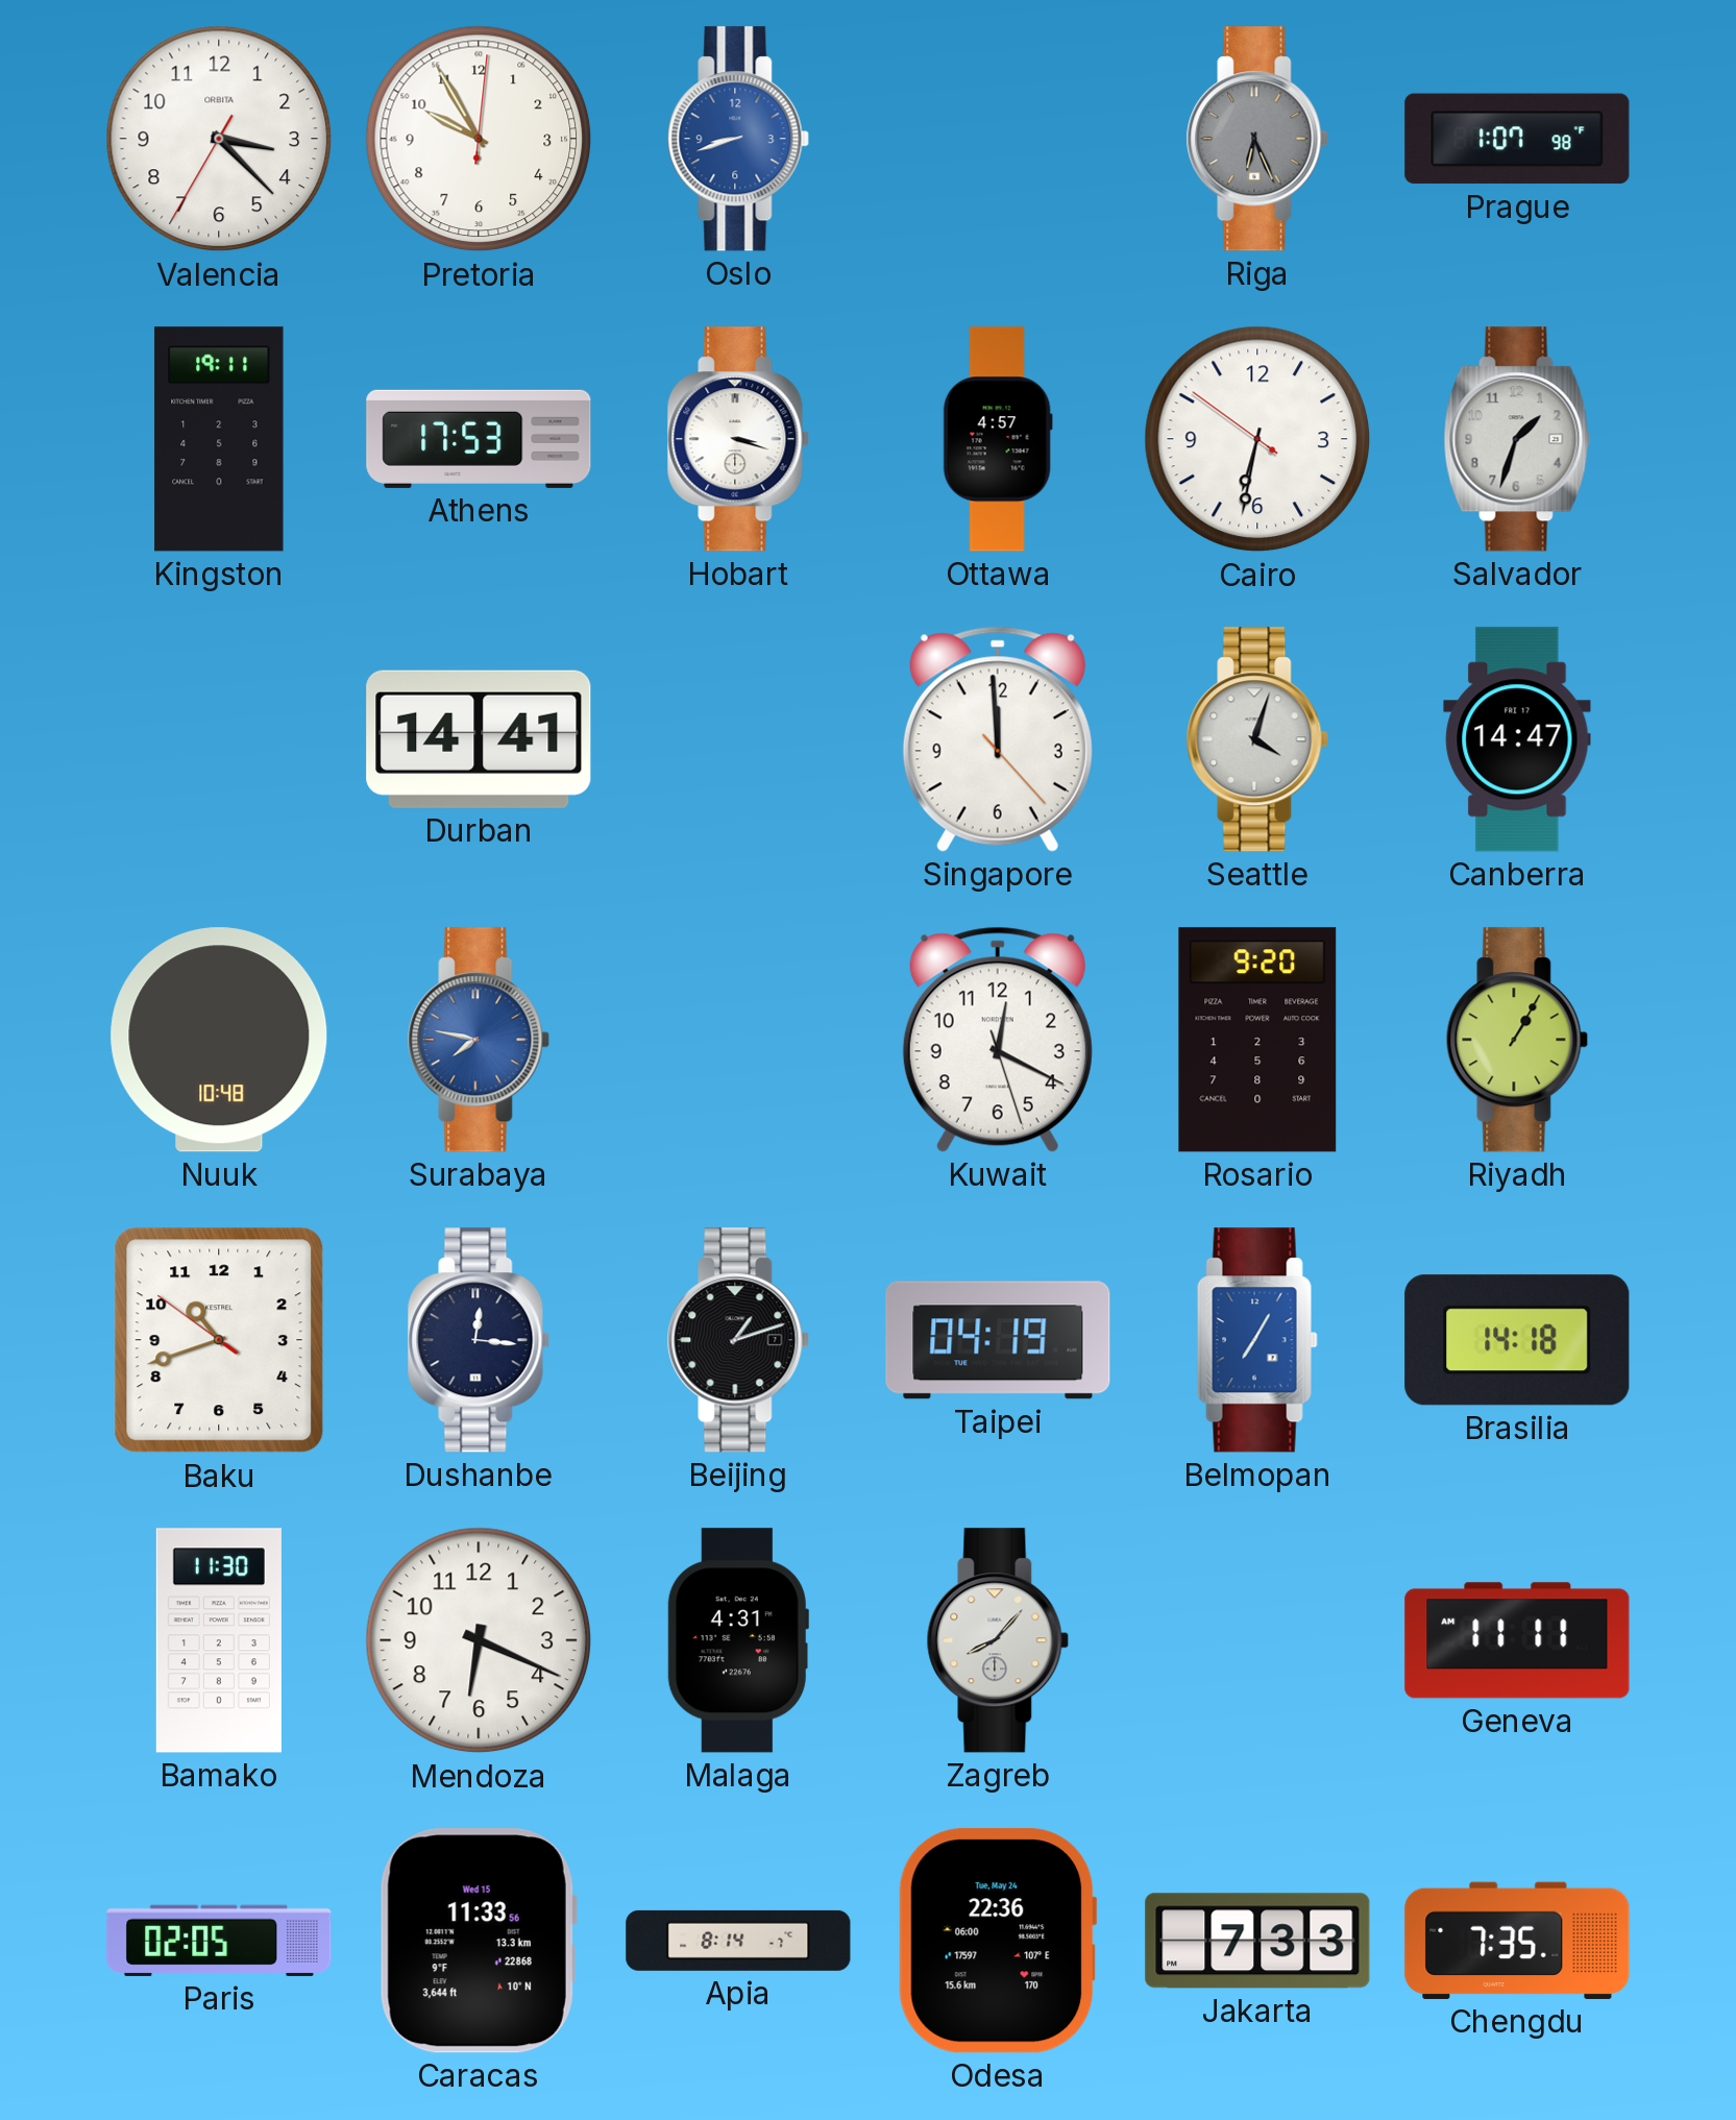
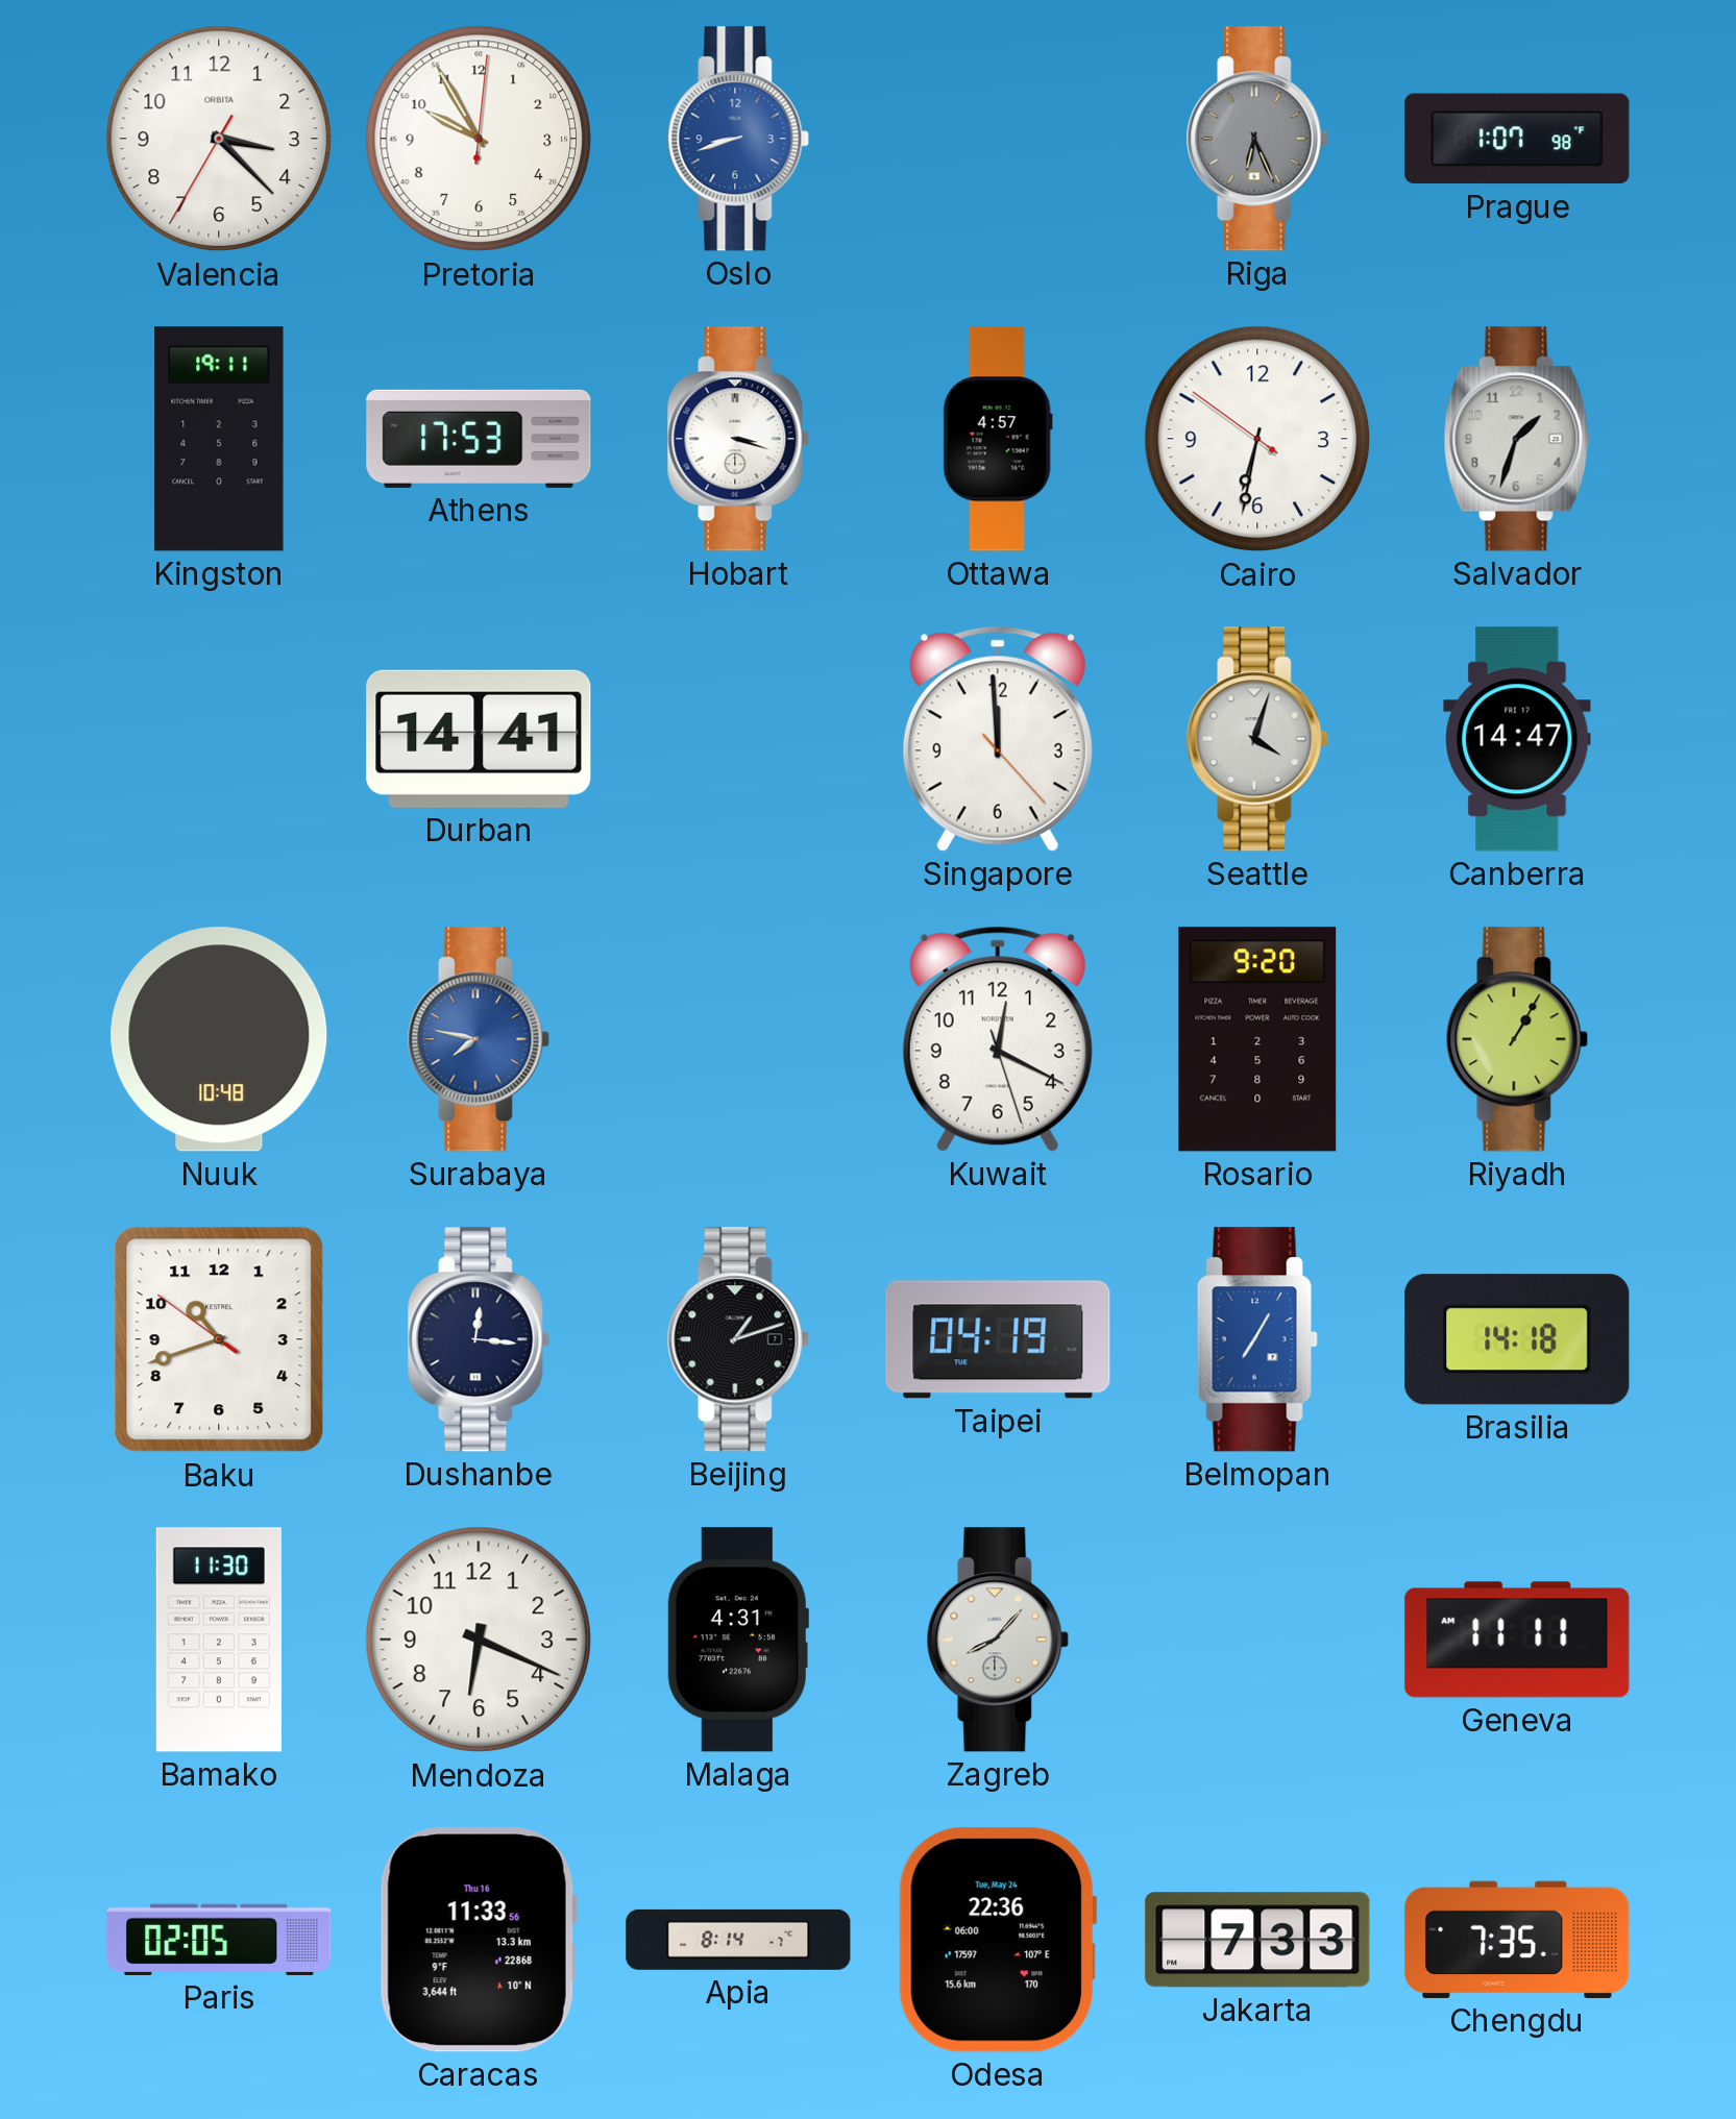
Caracas date: Wed 15 -> Thu 16
